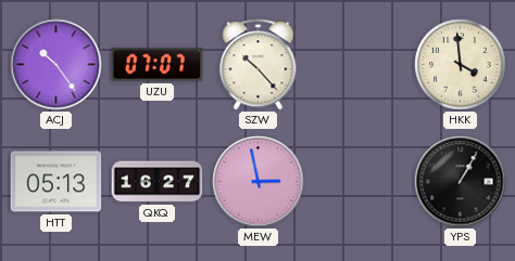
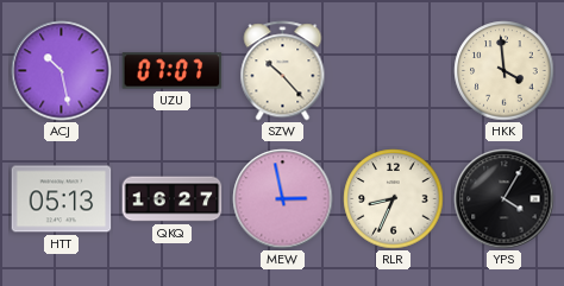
ACJ: 10:24 -> 10:28
RLR: none -> 8:34
YPS: 1:05 -> 4:05
